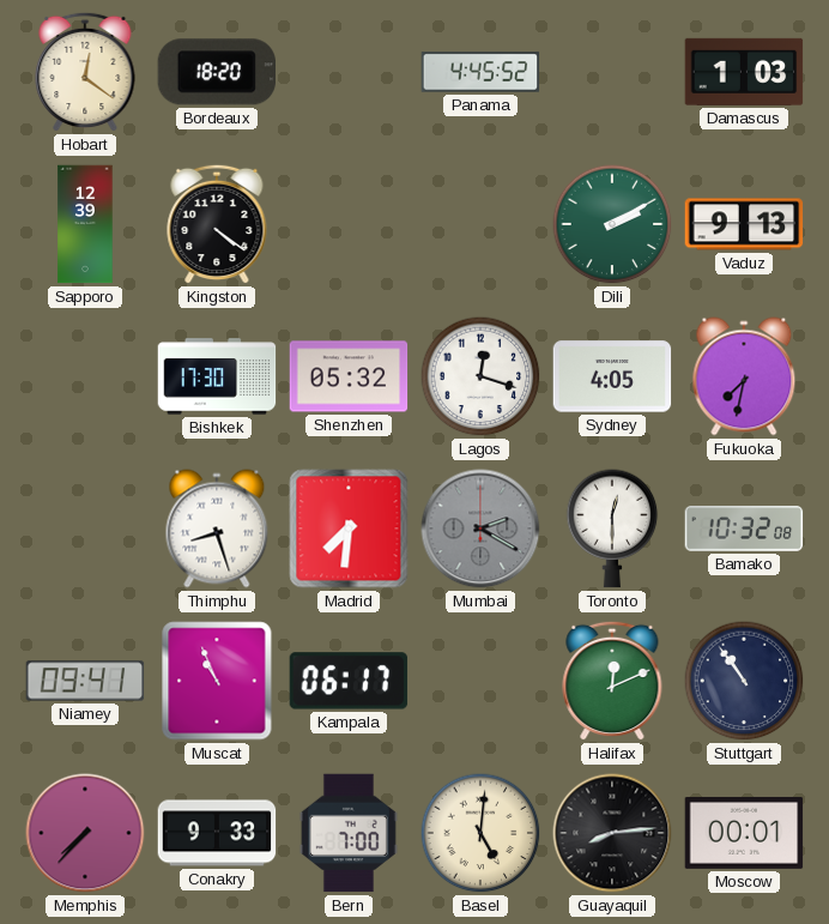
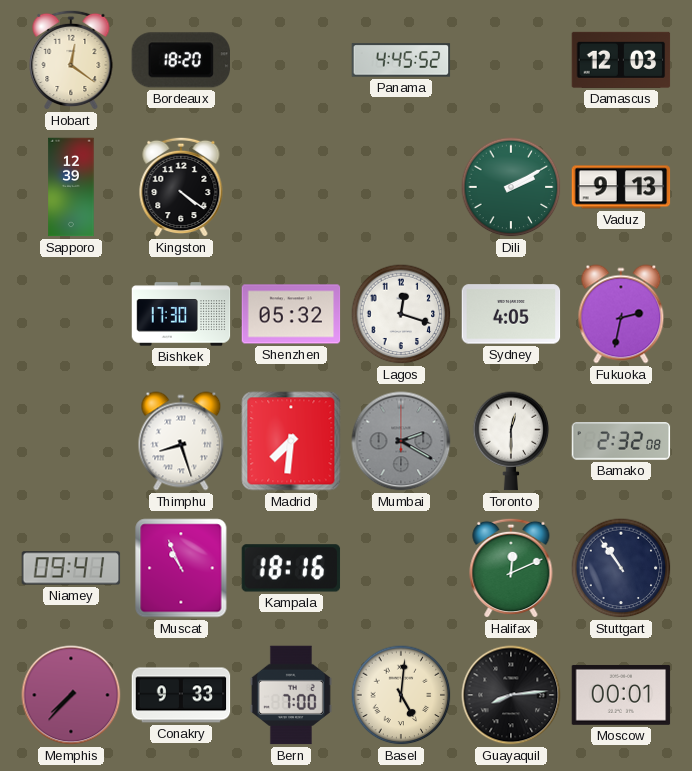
Damascus: 1:03 -> 12:03
Fukuoka: 7:32 -> 2:32
Bamako: 10:32 -> 2:32
Kampala: 06:17 -> 18:16
